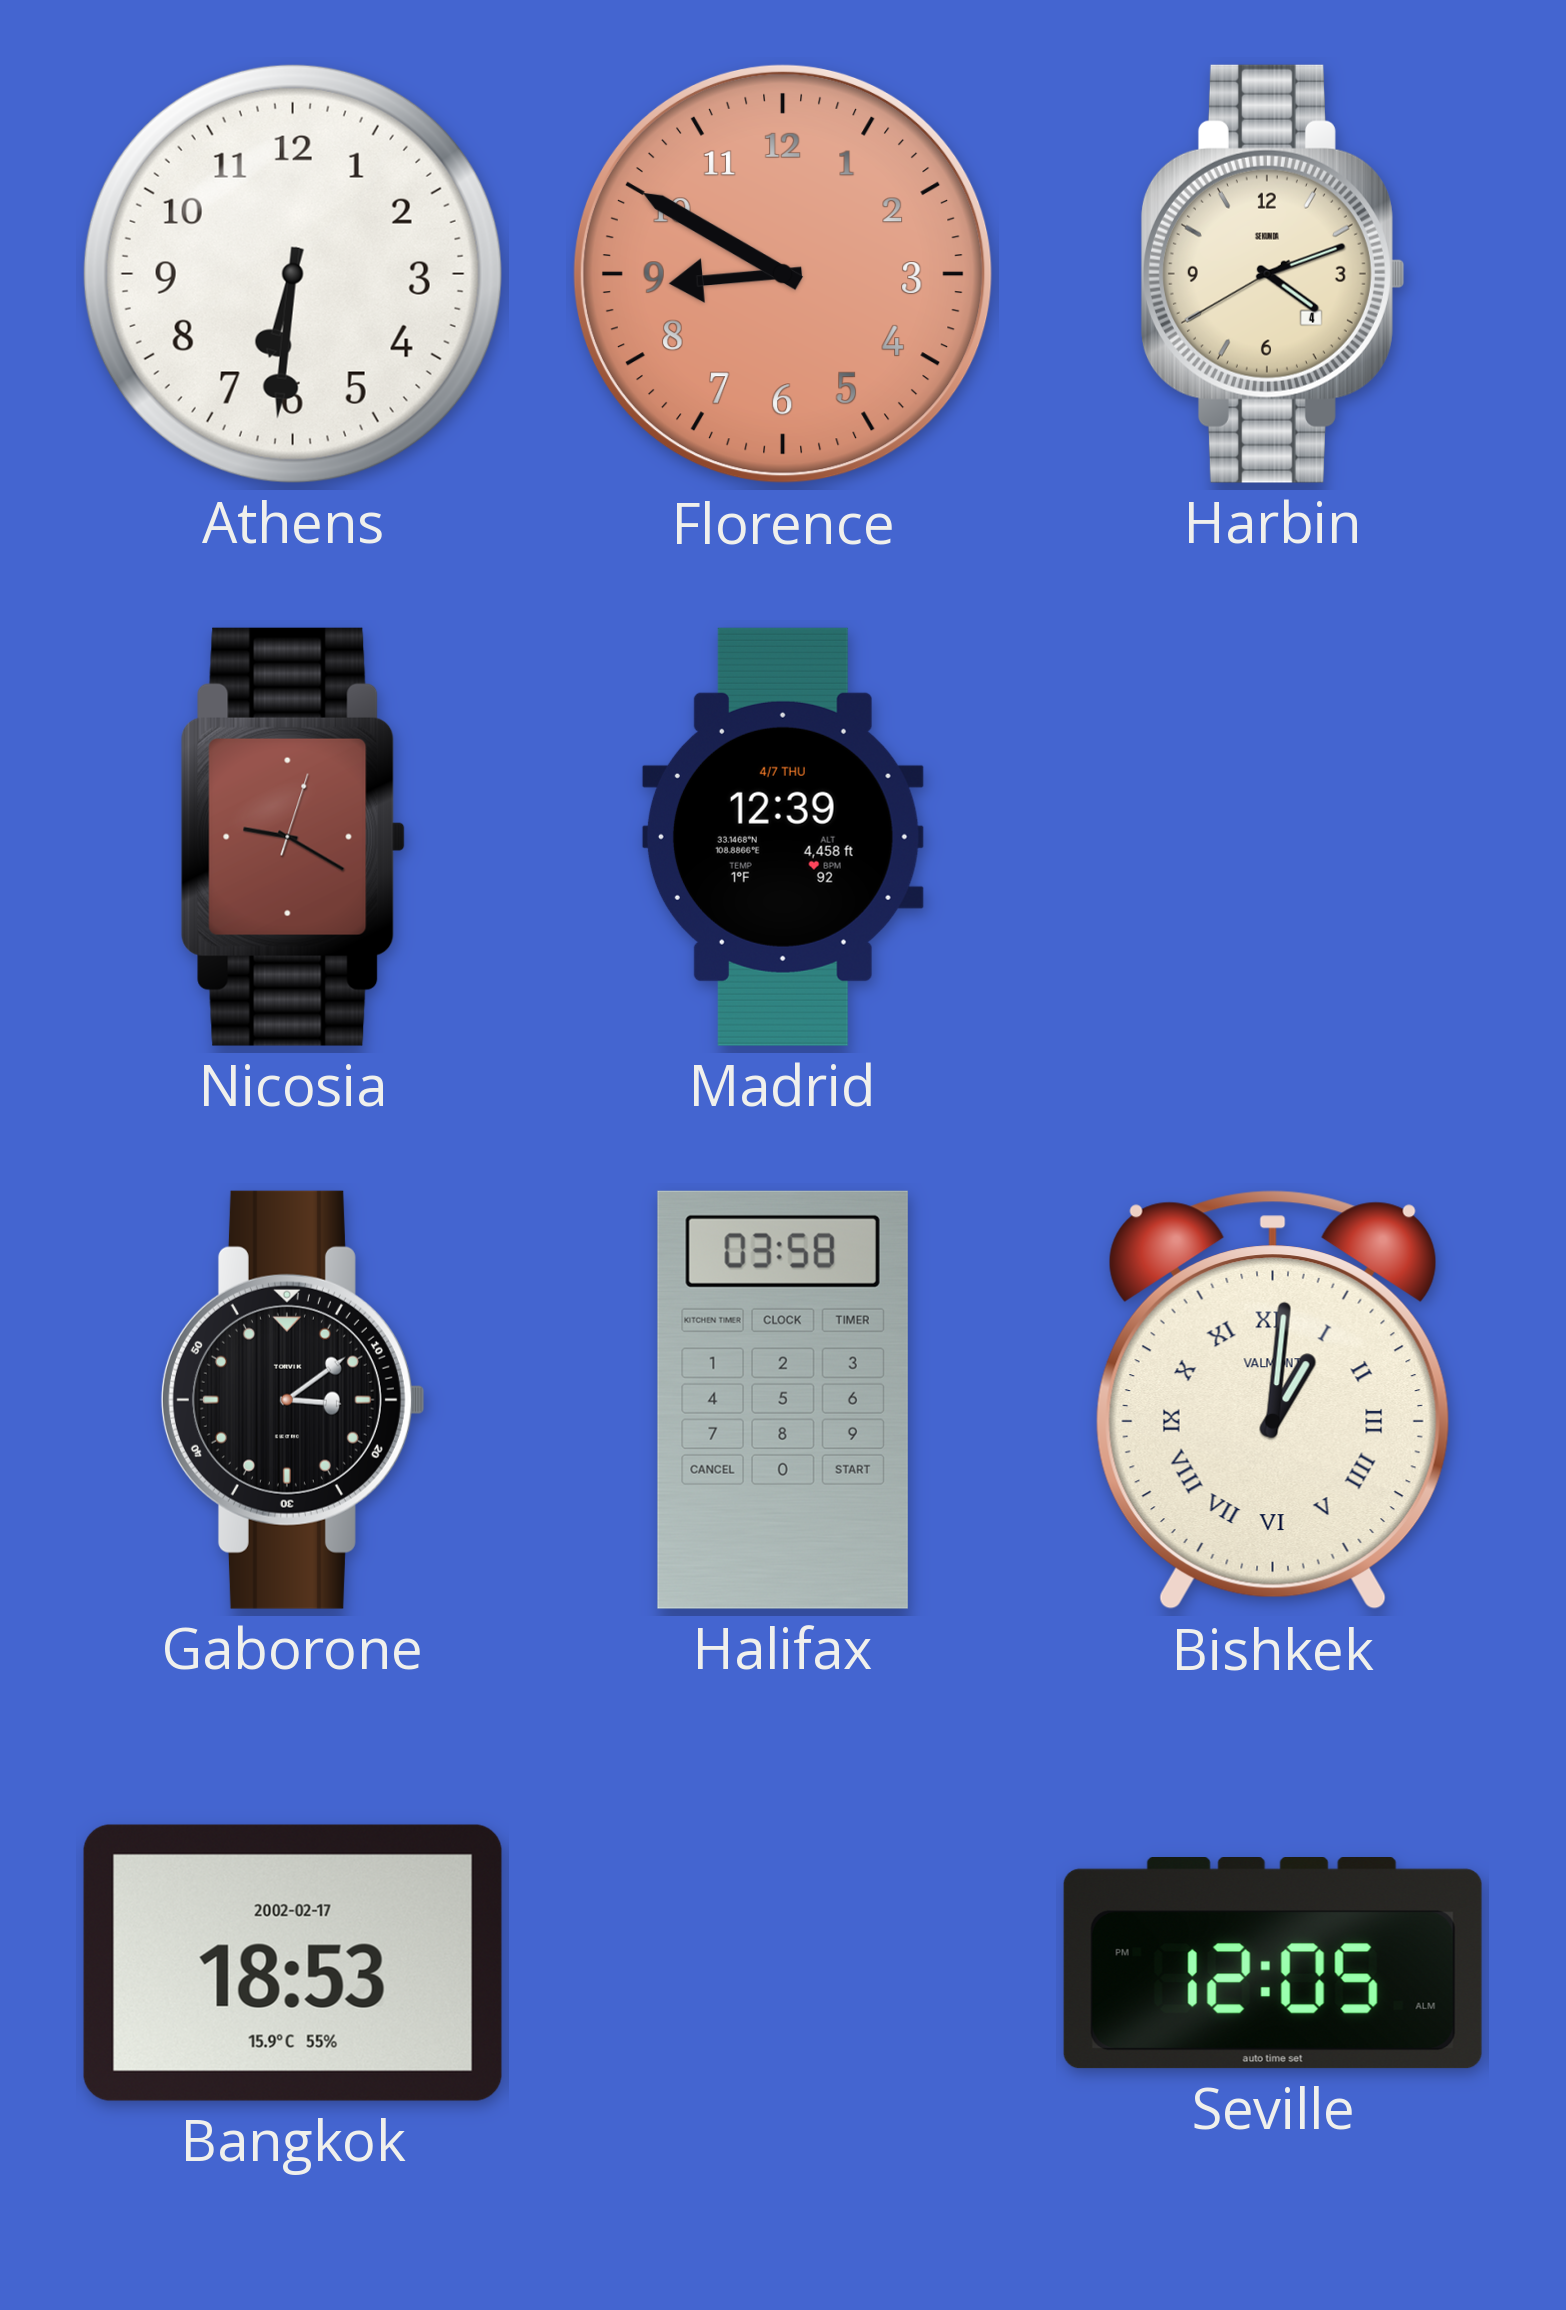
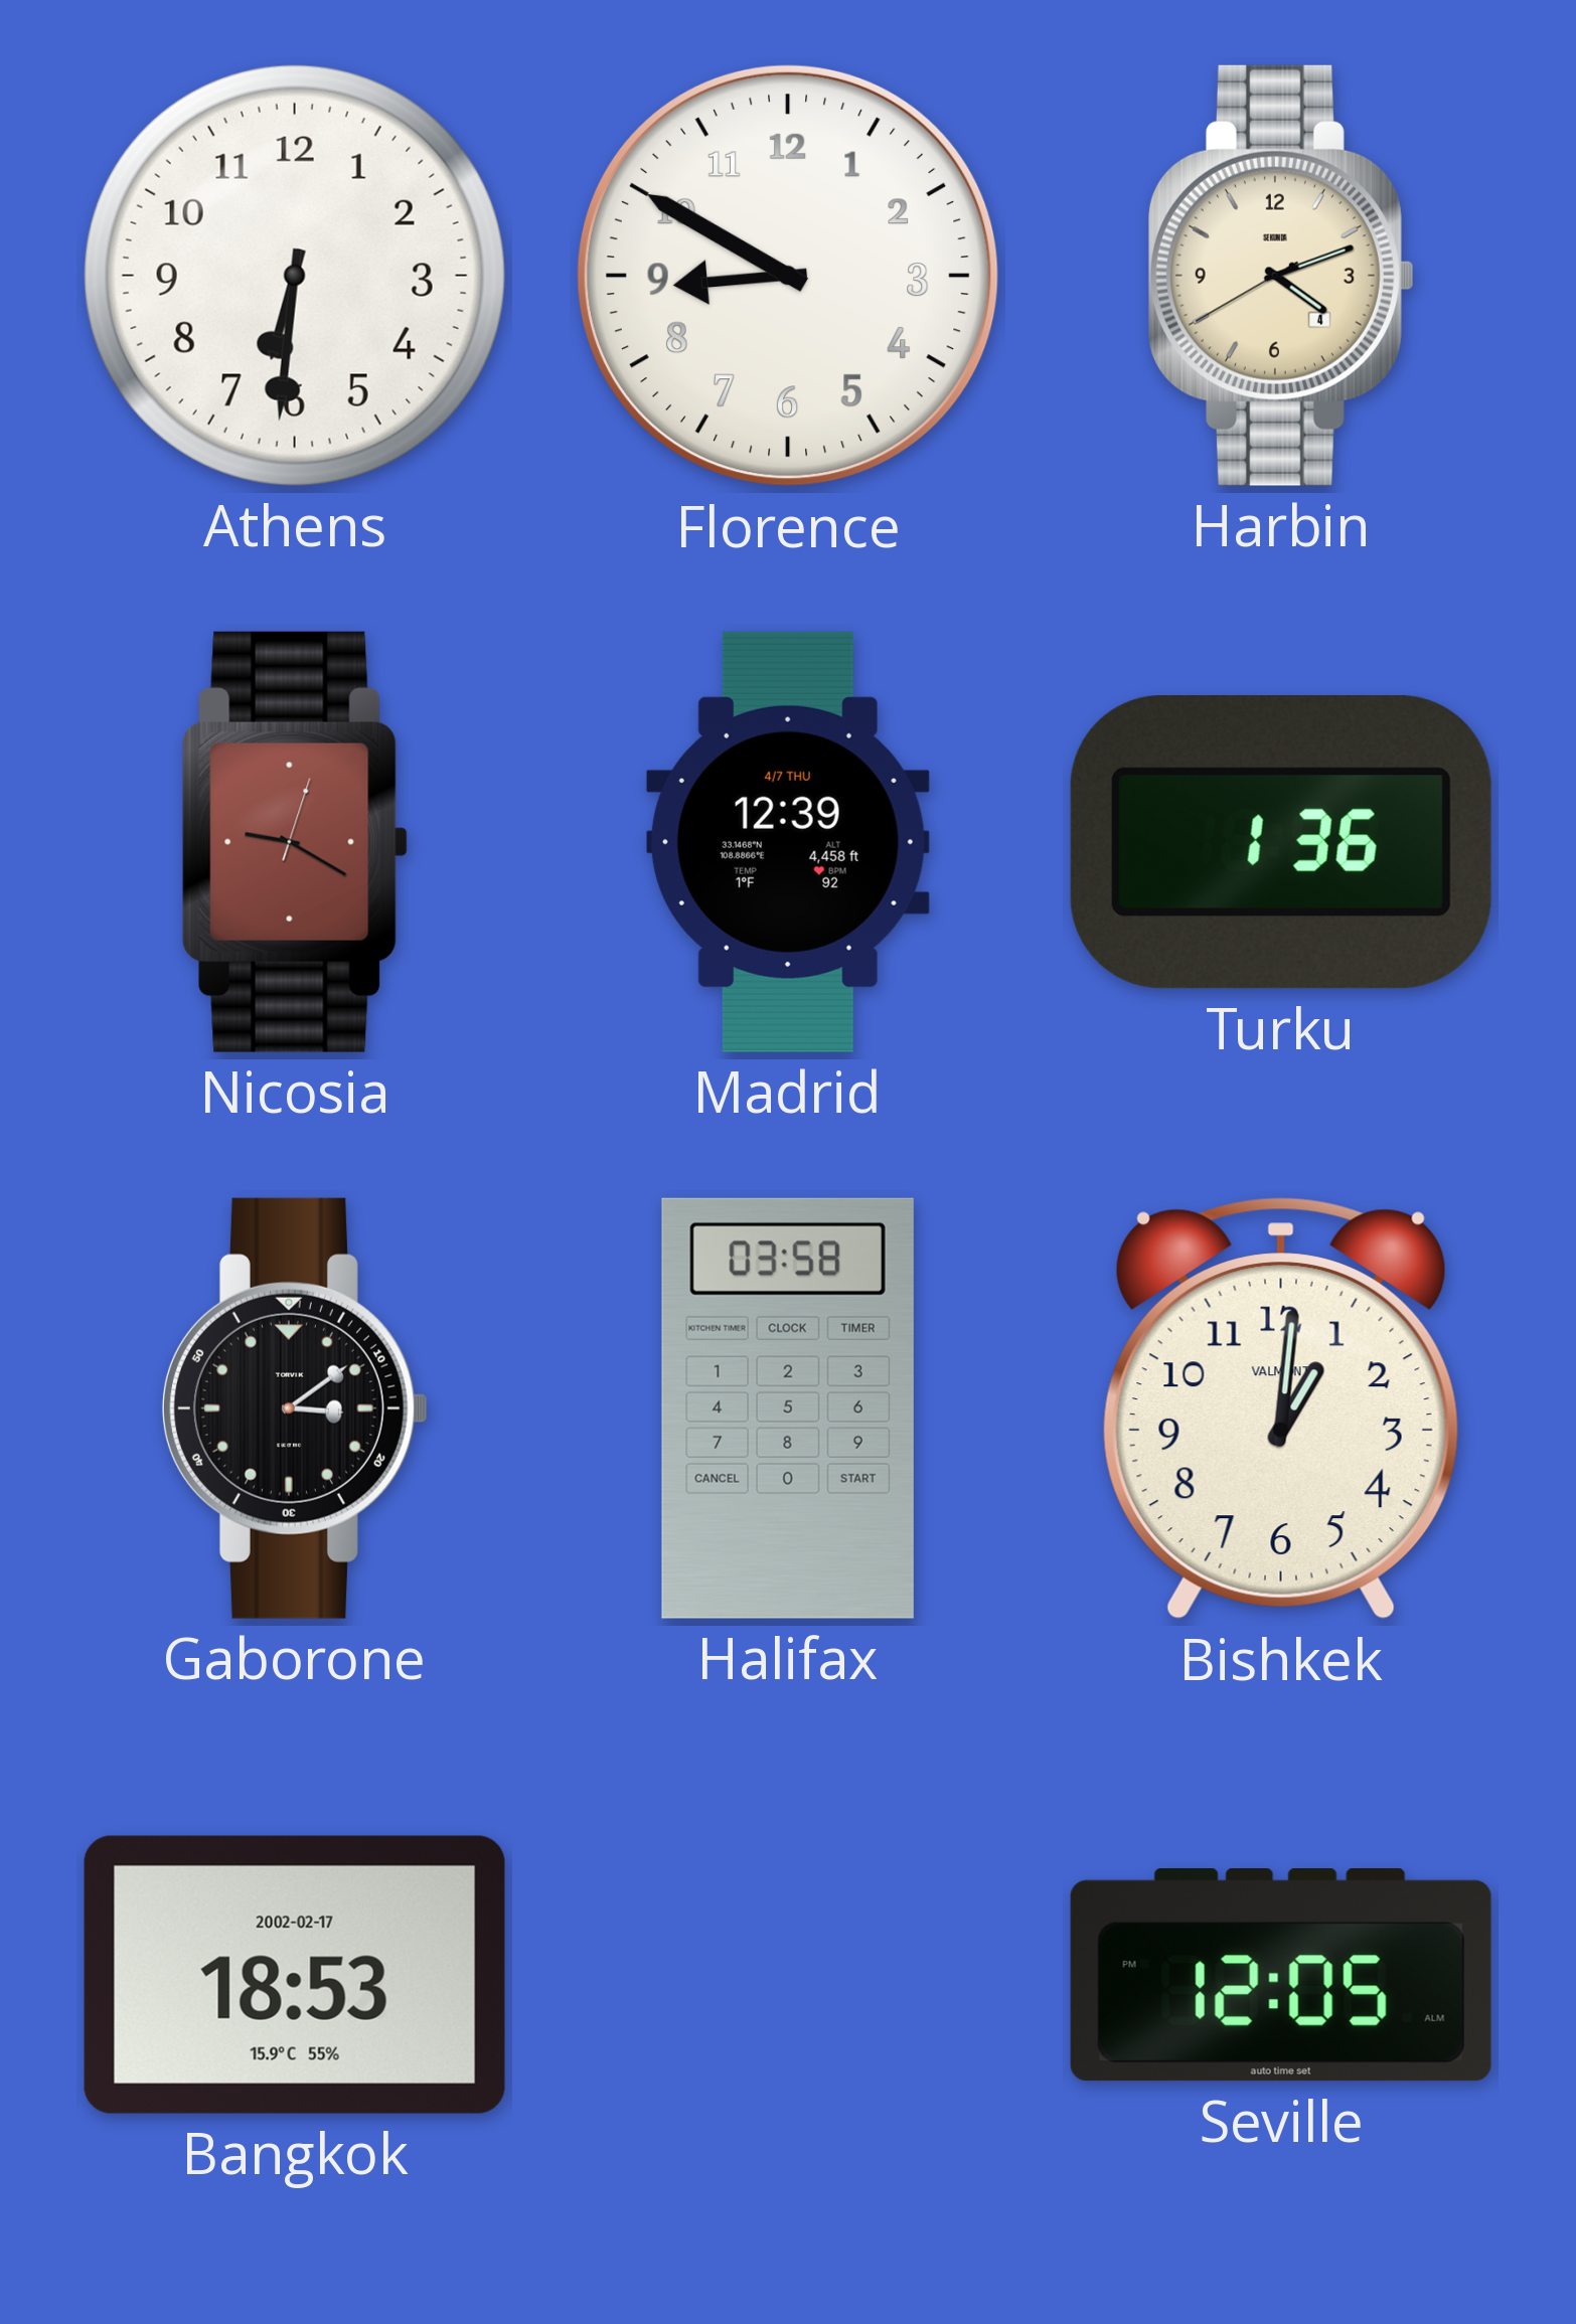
Florence dial: salmon -> white
Turku: none -> 1:36
Bishkek numerals: Roman -> Arabic
